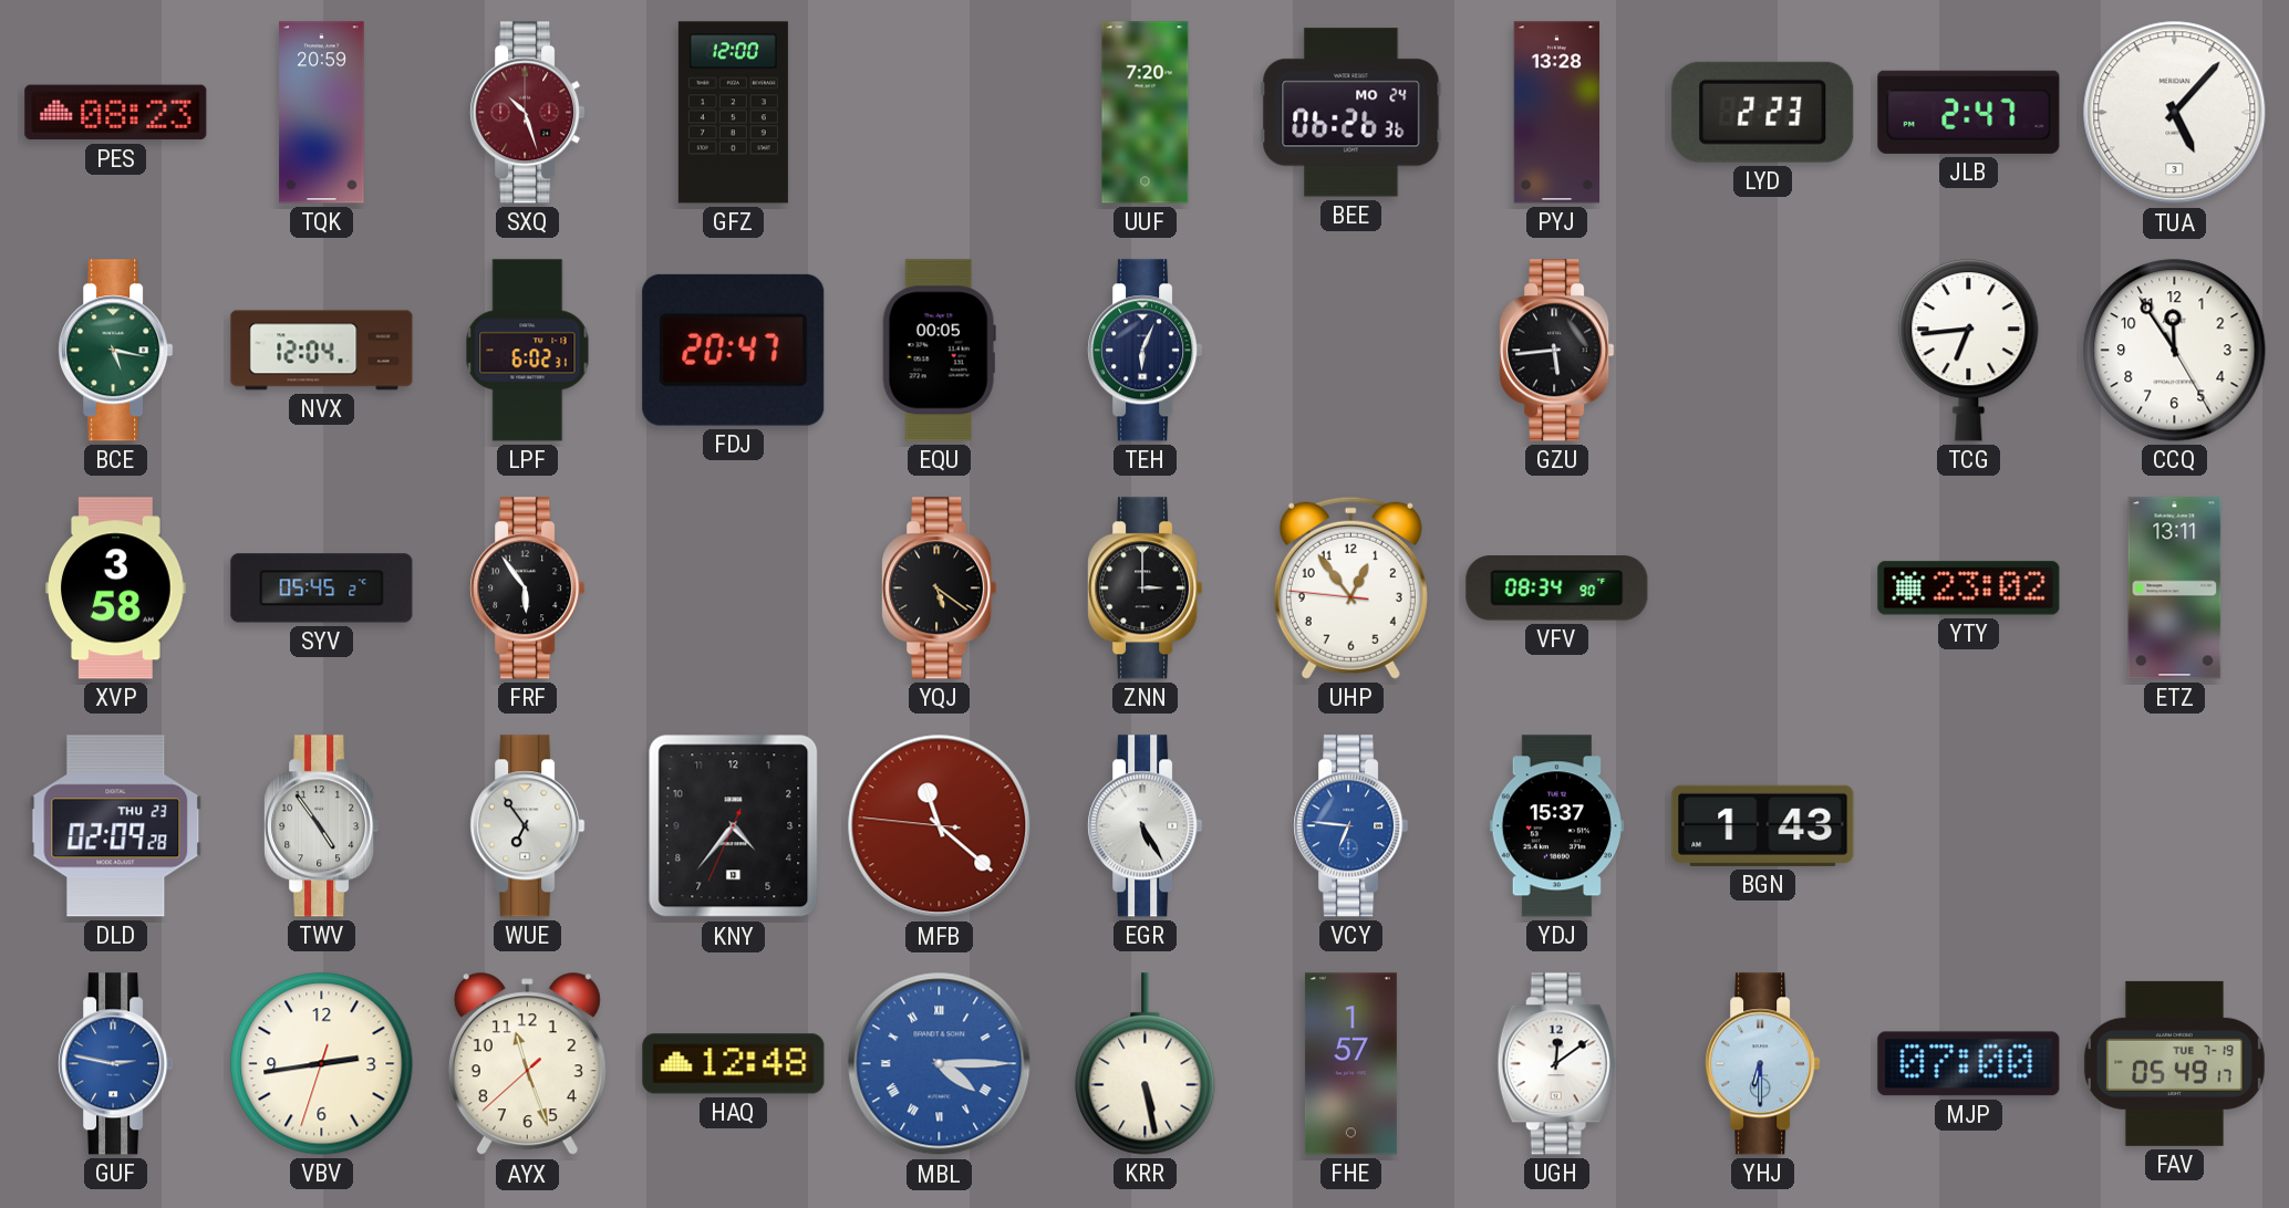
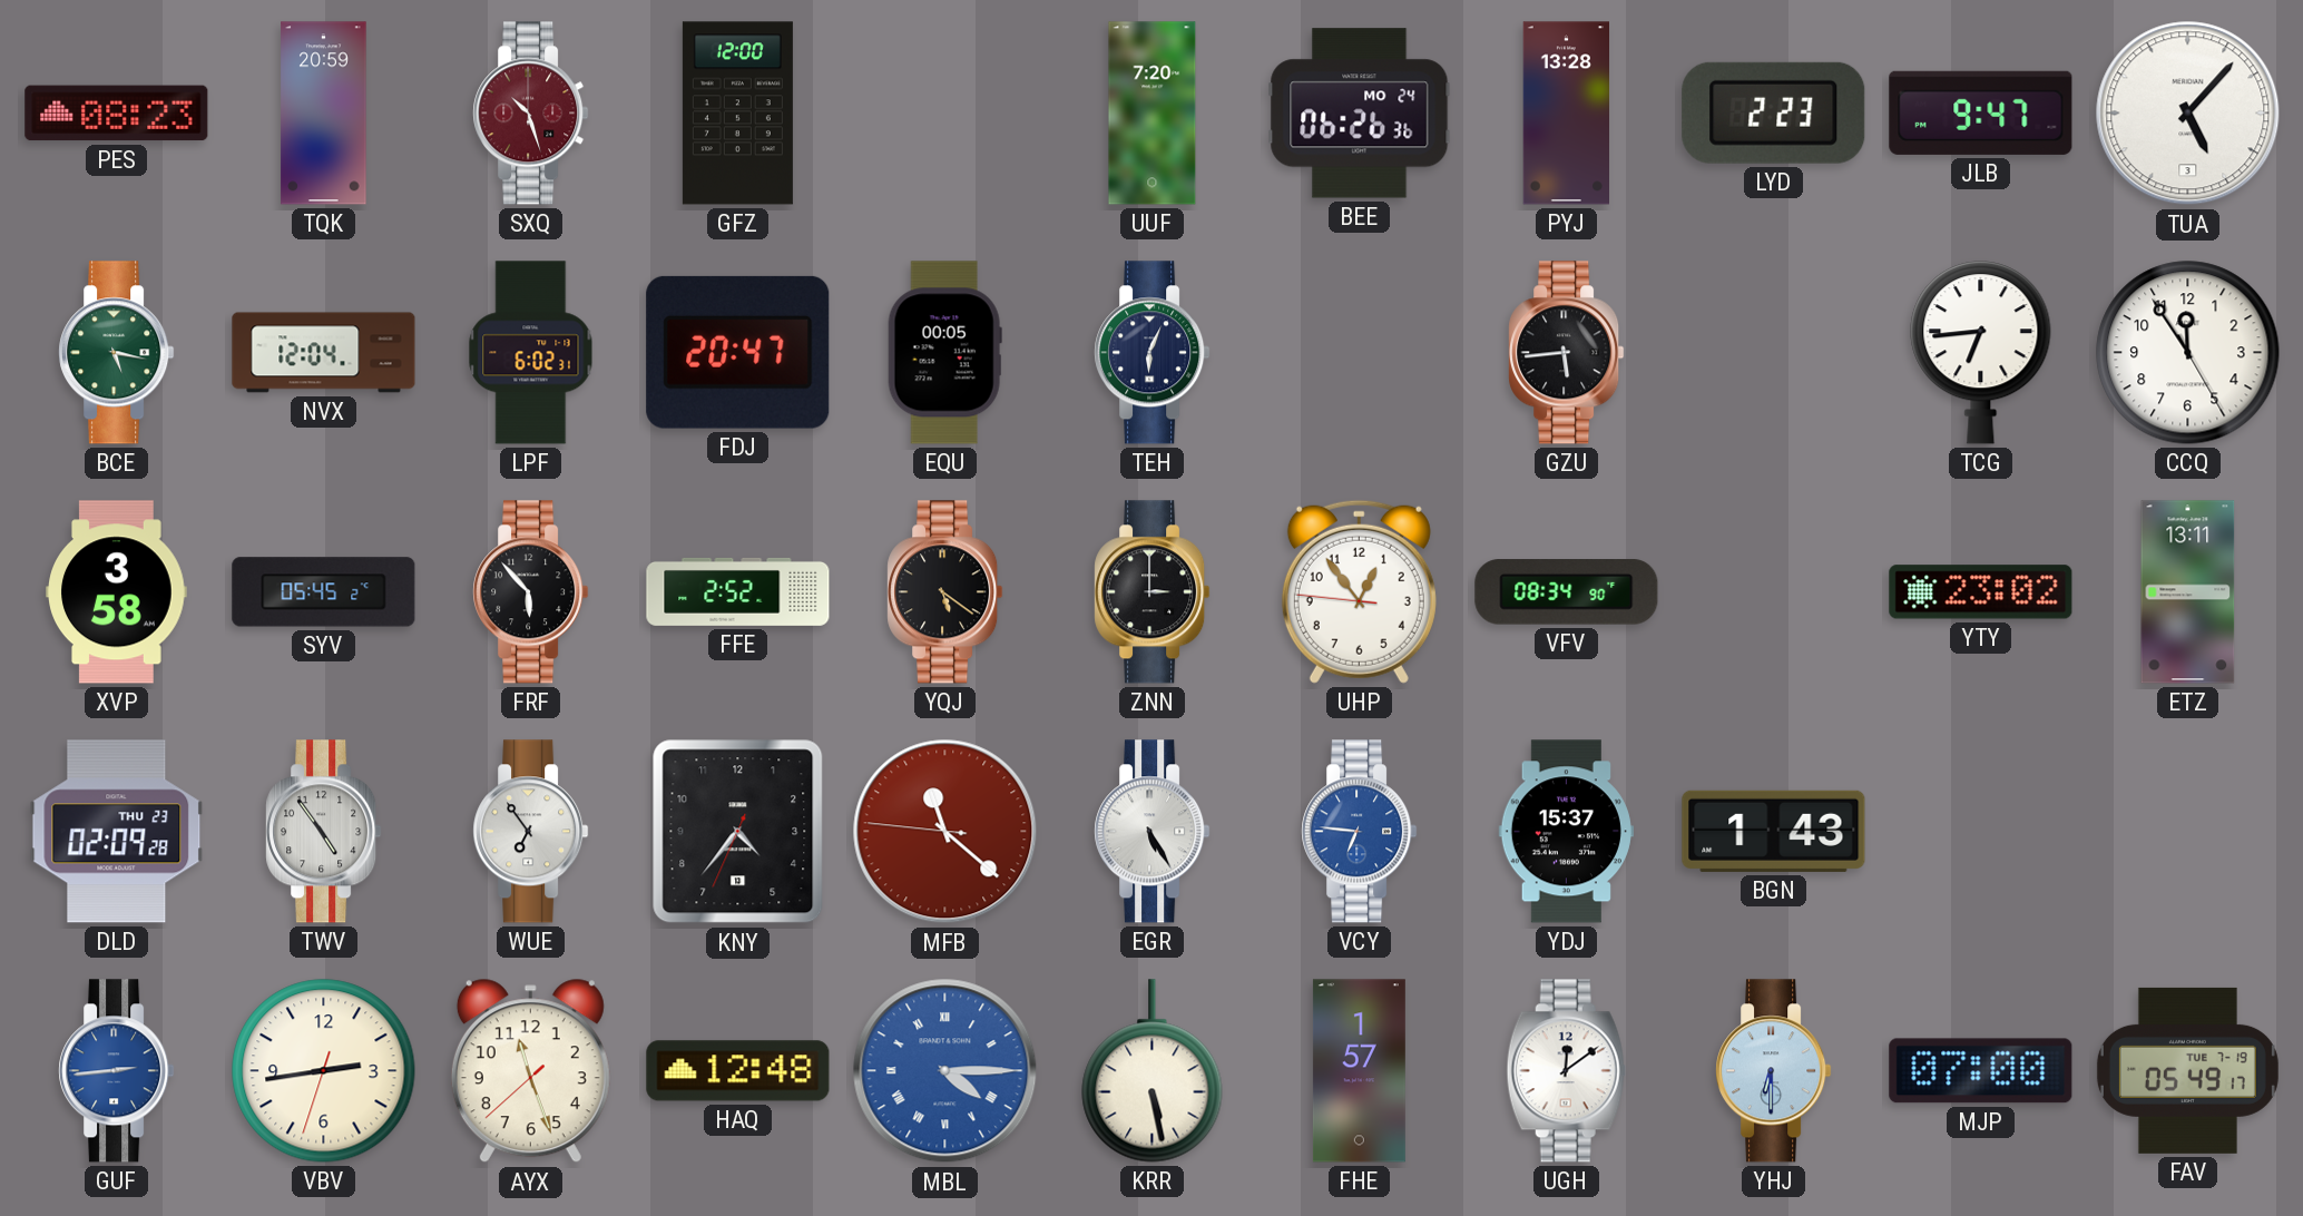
JLB: 2:47 -> 9:47
FRF: 5:54 -> 5:53
FFE: none -> 2:52
GUF: 2:47 -> 2:44
